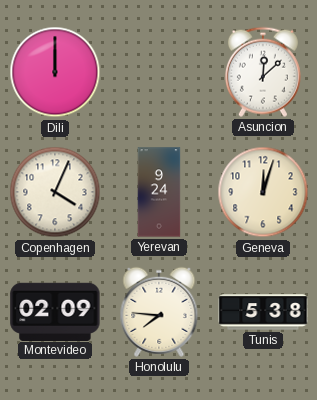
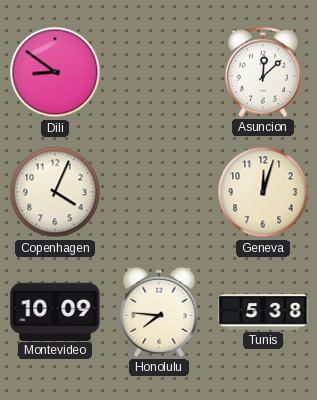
Dili: 12:00 -> 8:51
Yerevan: 9:24 -> none
Montevideo: 02:09 -> 10:09
